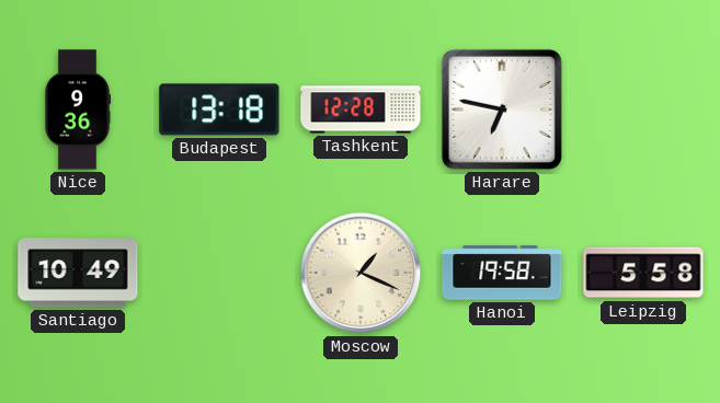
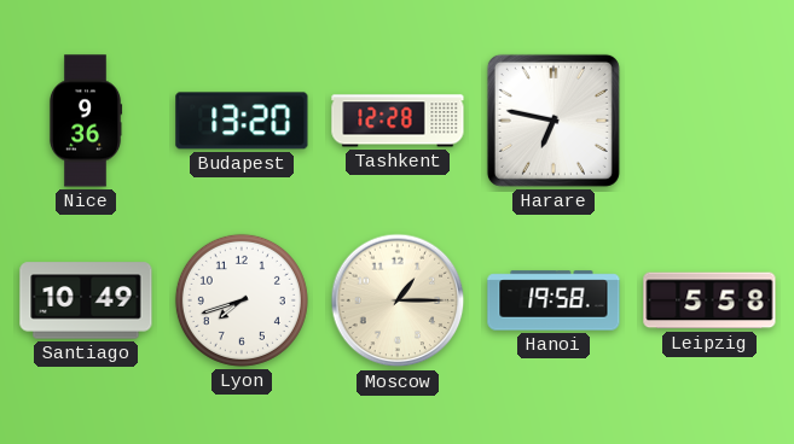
Budapest: 13:18 -> 13:20
Lyon: none -> 7:42
Moscow: 1:19 -> 1:15
